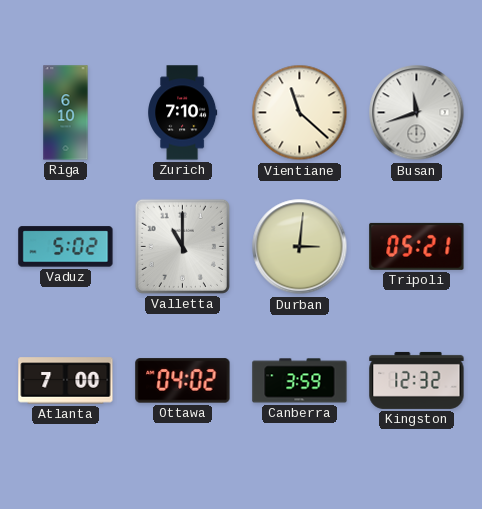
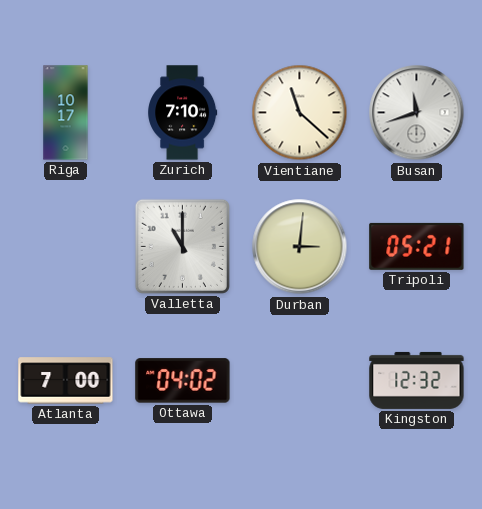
Riga: 6:10 -> 10:17
Vaduz: 5:02 -> none
Canberra: 3:59 -> none
